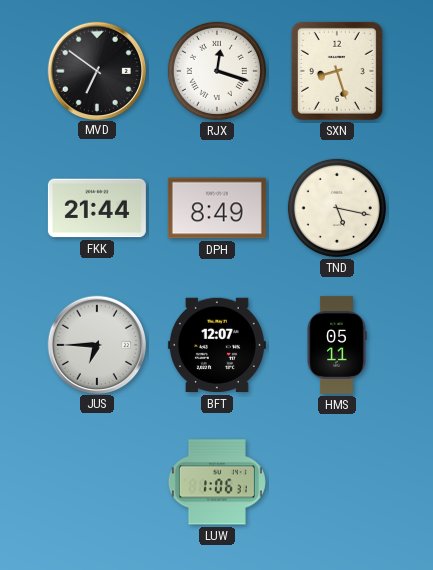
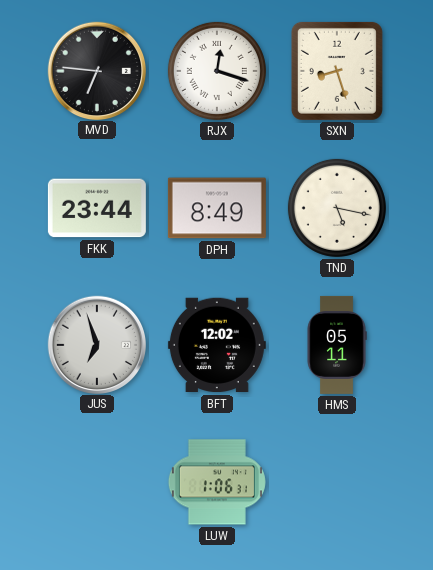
MVD: 6:51 -> 6:46
FKK: 21:44 -> 23:44
JUS: 6:45 -> 6:57
BFT: 12:07 -> 12:02
